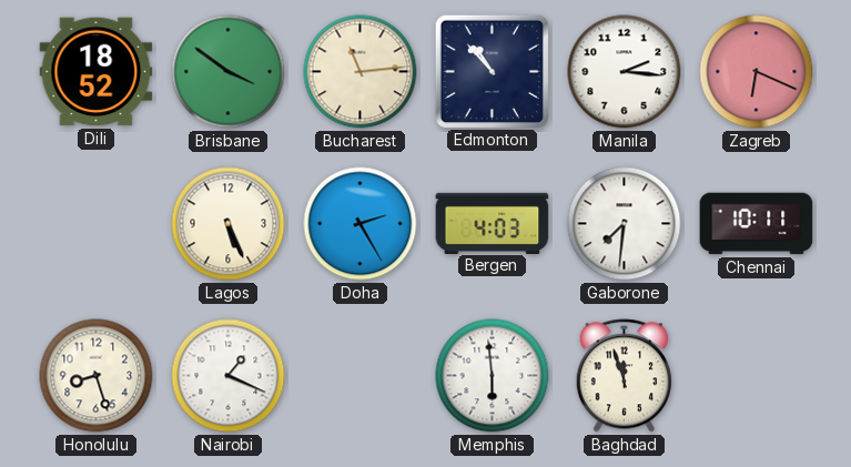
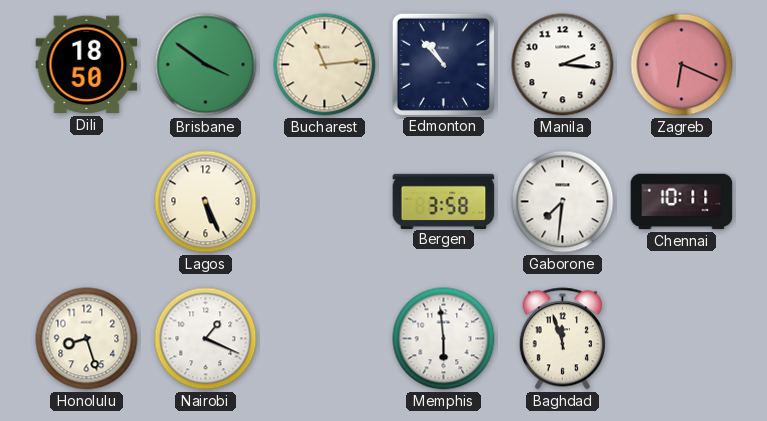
Dili: 18:52 -> 18:50
Doha: 2:25 -> none
Bergen: 4:03 -> 3:58
